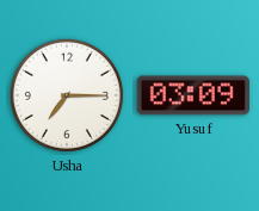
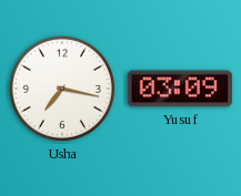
Usha: 7:15 -> 7:17
